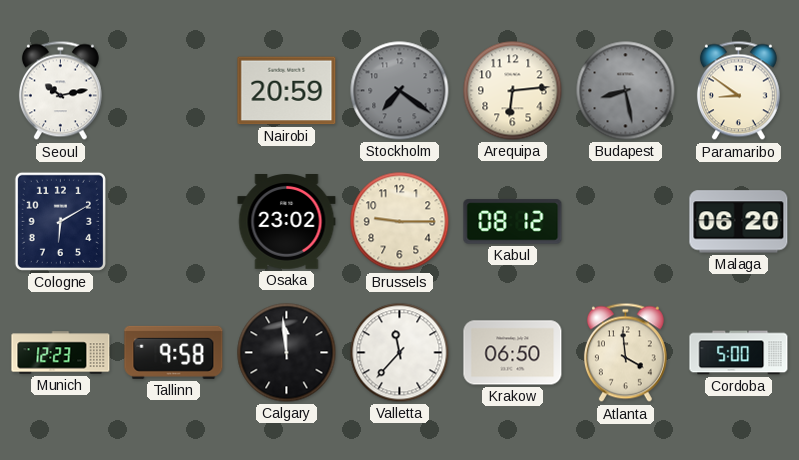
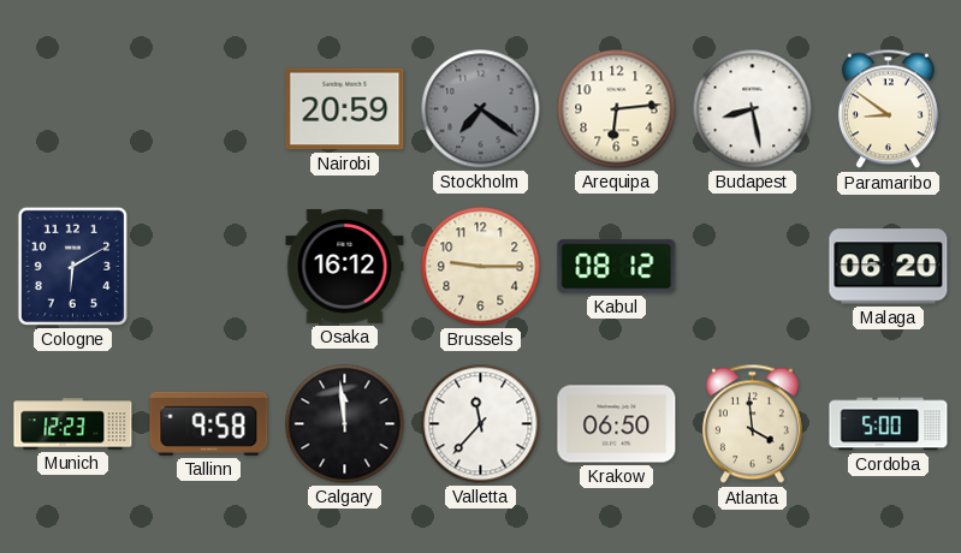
Seoul: 10:13 -> none
Budapest dial: grey -> white
Osaka: 23:02 -> 16:12
